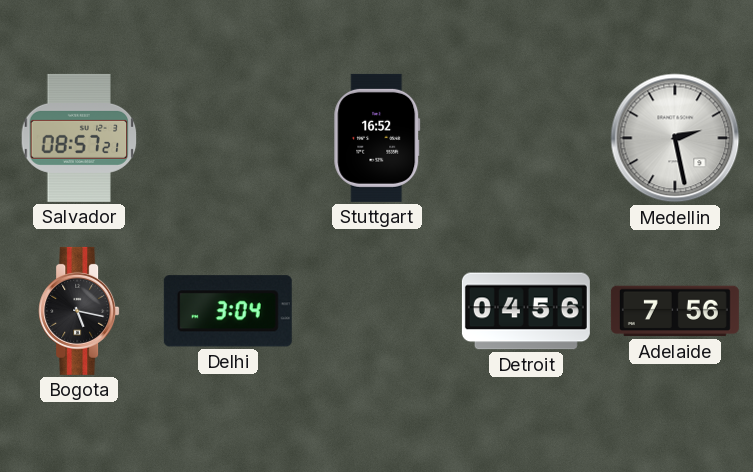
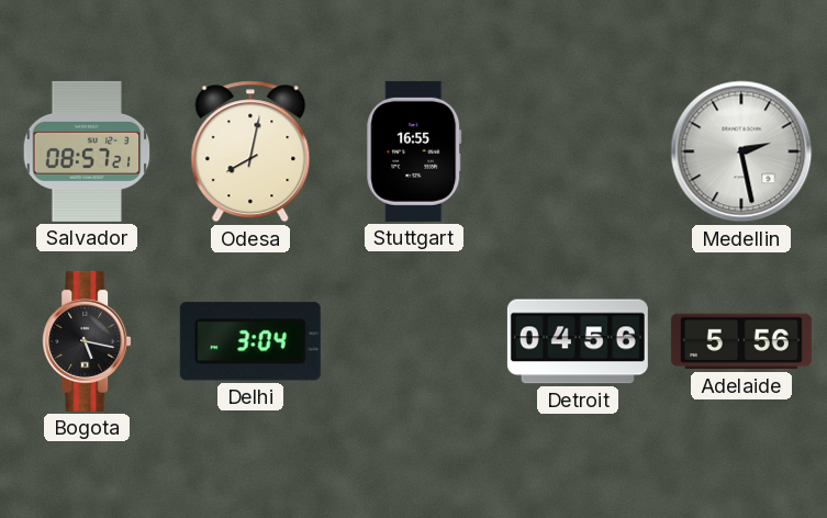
Odesa: none -> 8:02
Stuttgart: 16:52 -> 16:55
Adelaide: 7:56 -> 5:56
